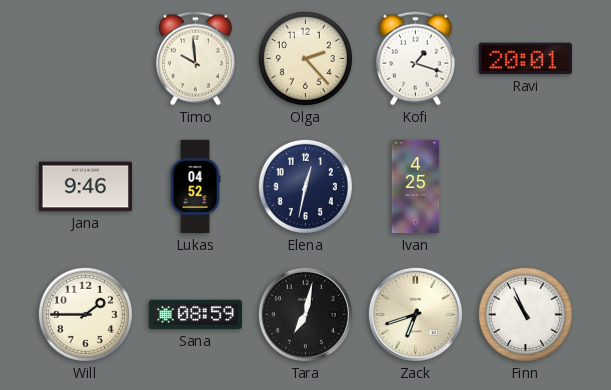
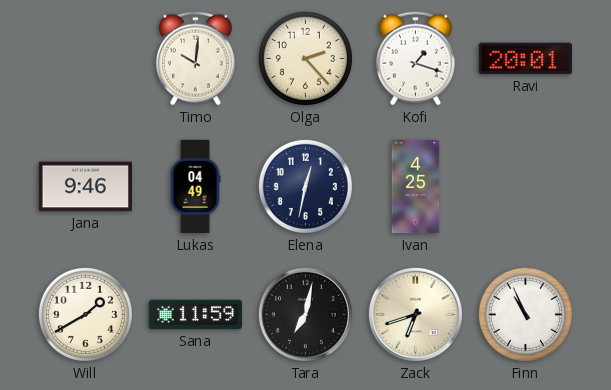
Timo: 9:59 -> 10:01
Lukas: 04:52 -> 04:49
Will: 1:45 -> 1:40
Sana: 08:59 -> 11:59
